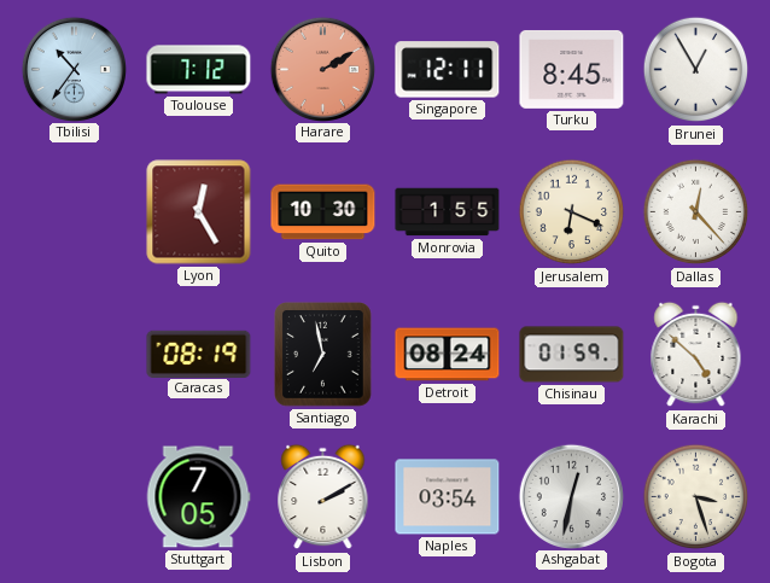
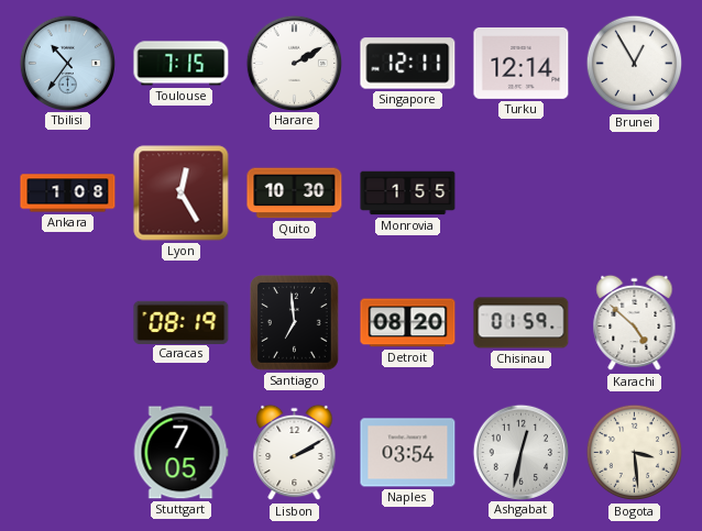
Toulouse: 7:12 -> 7:15
Harare dial: salmon -> white
Turku: 8:45 -> 12:14
Ankara: none -> 1:08
Jerusalem: 6:19 -> none
Dallas: 12:23 -> none
Santiago: 6:58 -> 6:59
Detroit: 08:24 -> 08:20
Bogota: 3:27 -> 3:29
